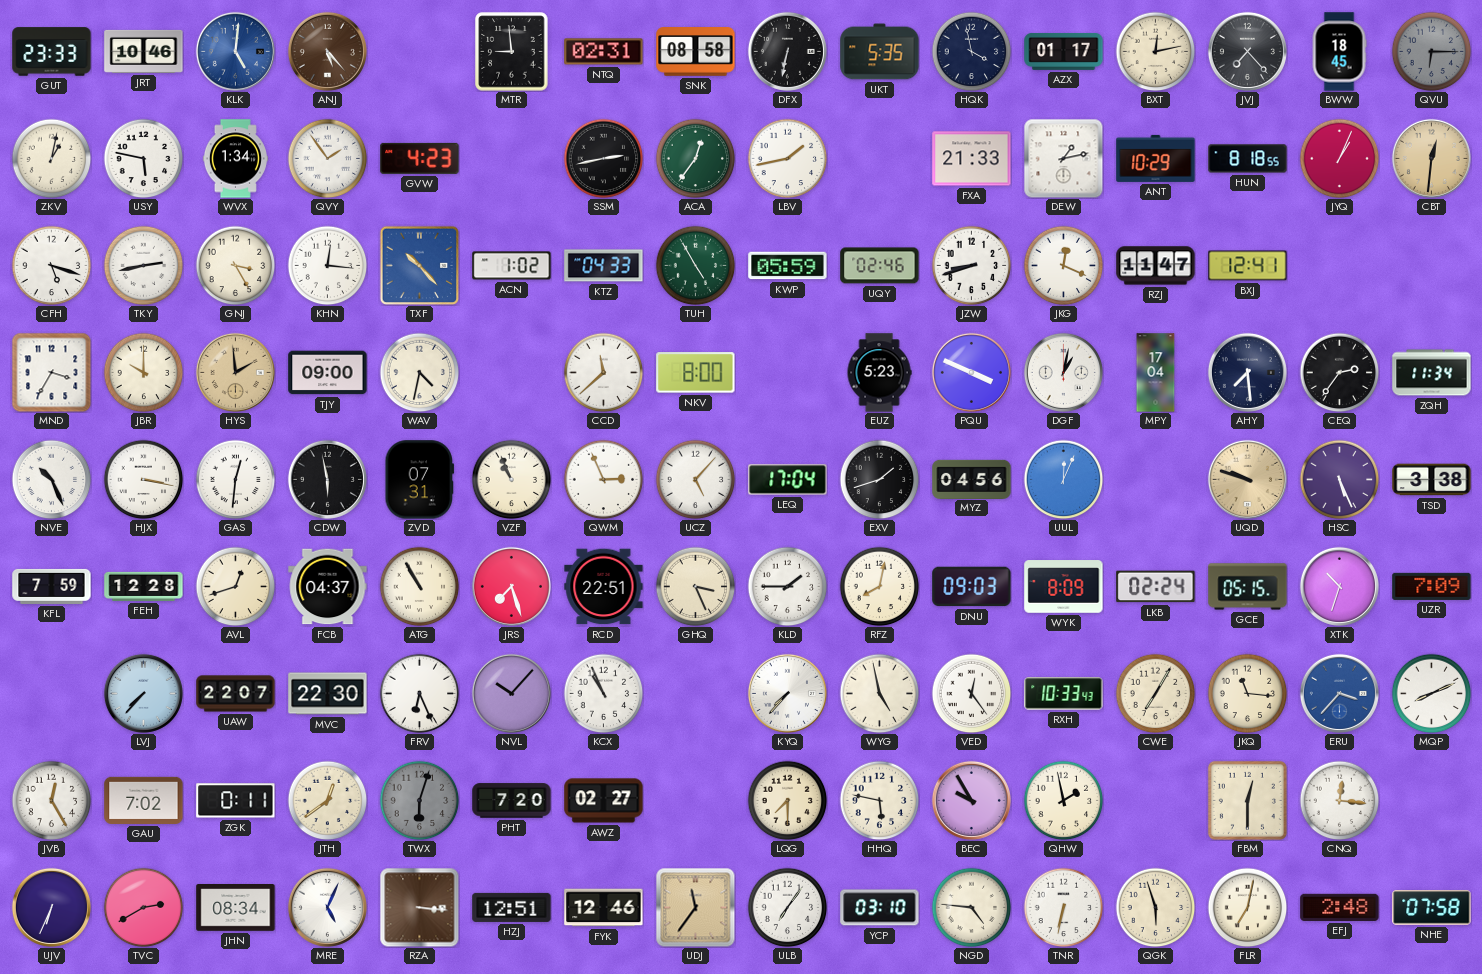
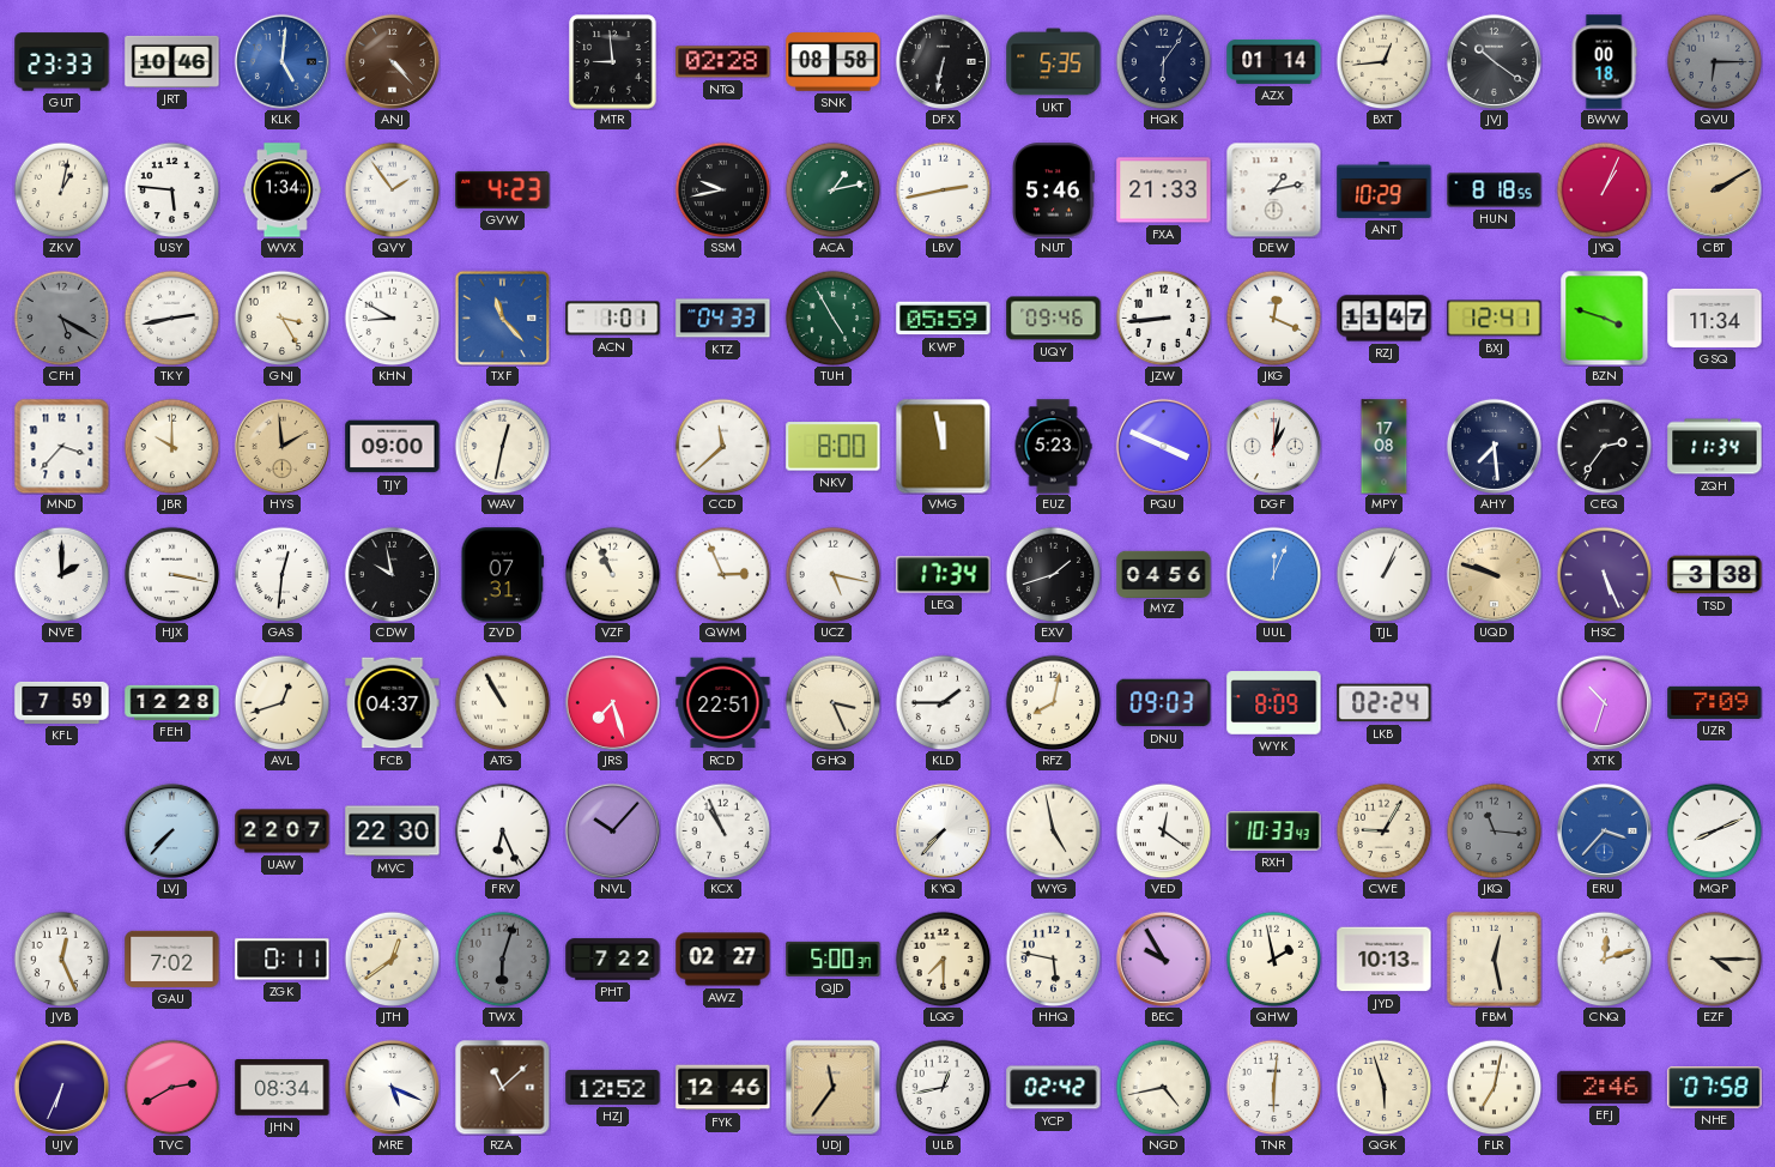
ANJ: 5:23 -> 4:23
NTQ: 02:31 -> 02:28
HQK: 3:58 -> 6:06
AZX: 01:17 -> 01:14
BXT: 12:13 -> 12:44
JVJ: 7:23 -> 10:21
BWW: 18:45 -> 00:18
USY: 5:47 -> 5:46
SSM: 2:43 -> 9:43
ACA: 12:36 -> 1:13
LBV: 1:43 -> 2:43
NUT: none -> 5:46
CBT: 12:31 -> 2:10
CFH: 5:18 -> 5:20
CFH dial: white -> grey
KHN: 12:16 -> 8:50
TXF: 10:23 -> 11:23
ACN: 1:02 -> 1:01
UQY: 02:46 -> 09:46
JZW: 8:42 -> 8:44
BZN: none -> 3:48
GSQ: none -> 11:34
MND: 3:35 -> 3:37
WAV: 4:32 -> 12:32
VMG: none -> 11:58
MPY: 17:04 -> 17:08
NVE: 10:26 -> 2:00
CDW: 5:58 -> 9:58
UCZ: 5:07 -> 5:17
LEQ: 17:04 -> 17:34
TJL: none -> 1:04
GCE: 05:15 -> none
VED: 12:24 -> 12:21
CWE: 7:05 -> 9:05
JKQ dial: cream -> grey
JVB: 12:25 -> 12:26
PHT: 7:20 -> 7:22
QJD: none -> 5:00
JYD: none -> 10:13
FBM: 12:30 -> 12:28
CNQ: 12:16 -> 12:12
EZF: none -> 4:15
MRE: 5:04 -> 5:19
RZA: 3:16 -> 11:08
HZJ: 12:51 -> 12:52
ULB: 7:06 -> 12:43
YCP: 03:10 -> 02:42
NGD: 4:46 -> 4:43
TNR: 6:32 -> 6:01
EFJ: 2:48 -> 2:46
